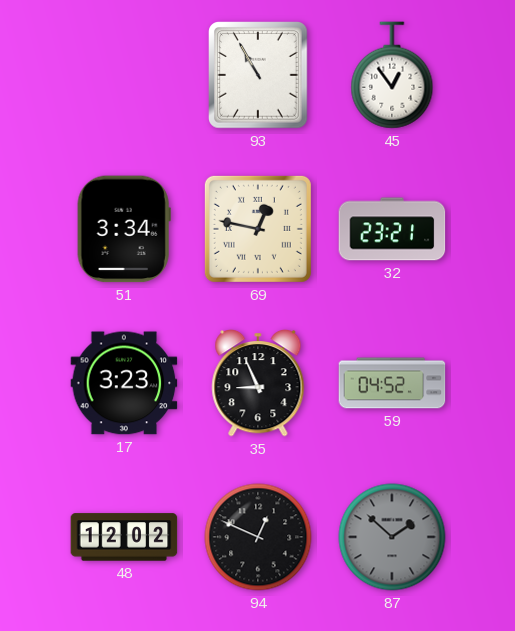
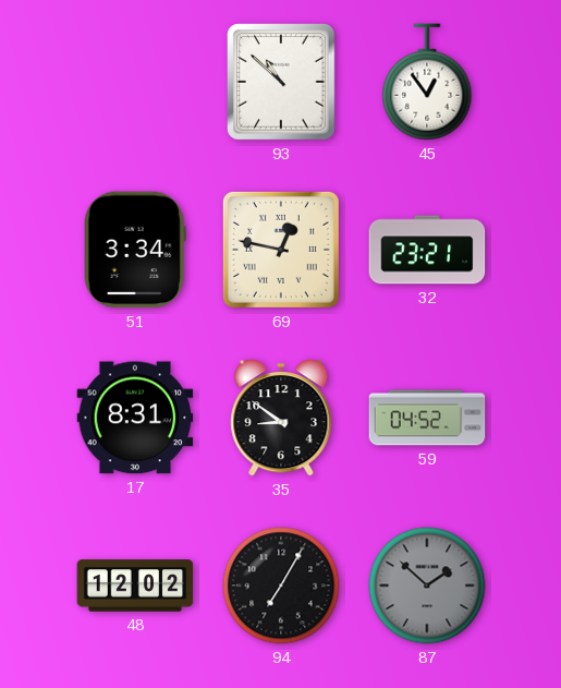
93: 10:55 -> 10:52
17: 3:23 -> 8:31
35: 8:56 -> 8:51
94: 12:49 -> 7:05
